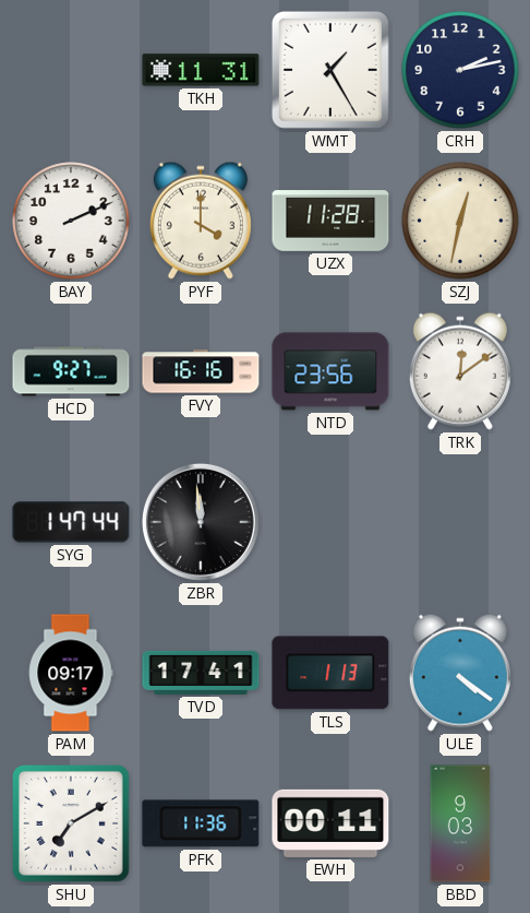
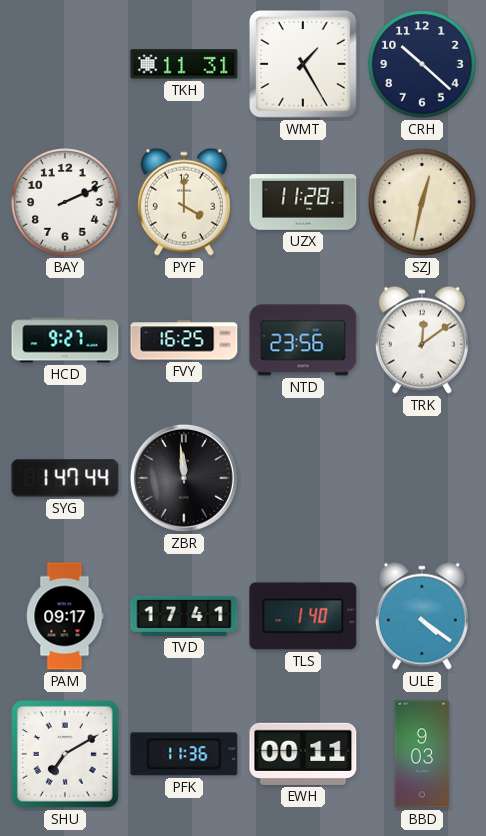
CRH: 2:13 -> 10:22
FVY: 16:16 -> 16:25
TLS: 1:13 -> 1:40
